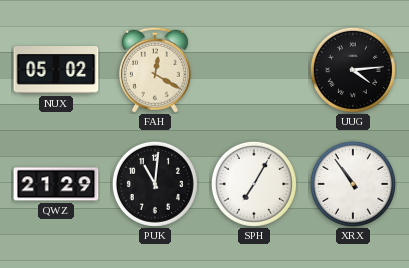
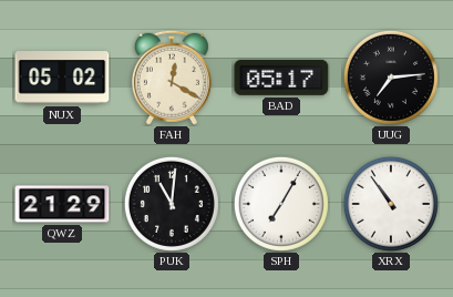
BAD: none -> 05:17
UUG: 4:14 -> 7:14
